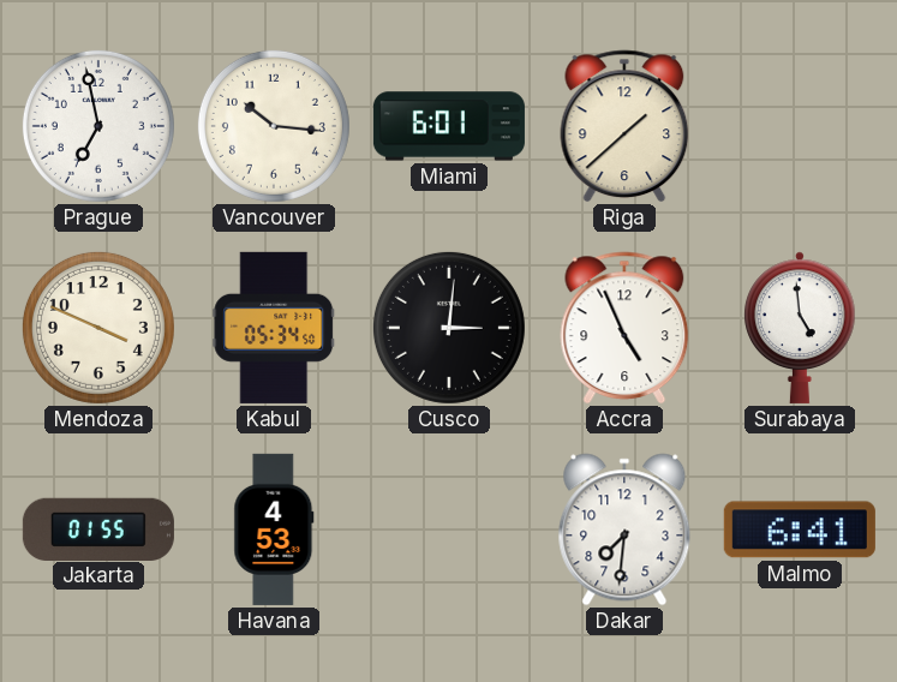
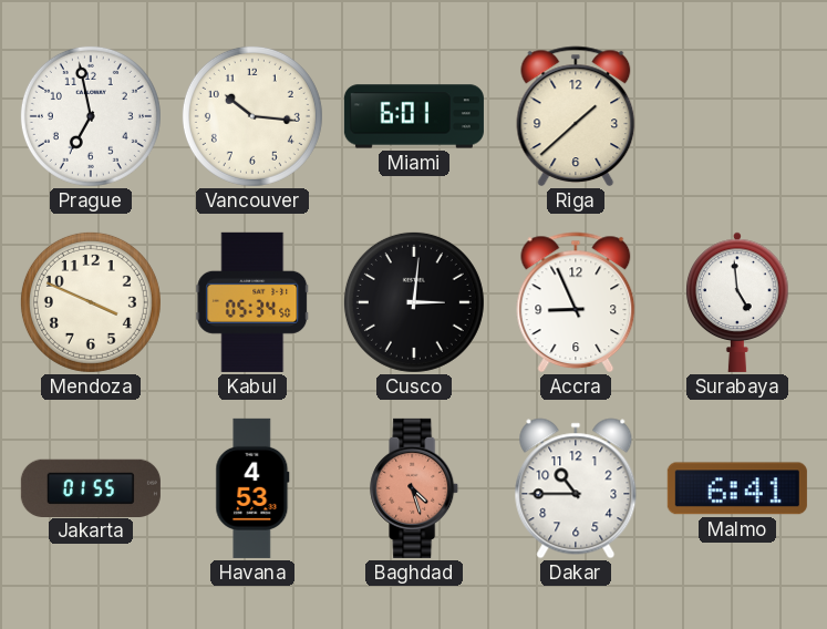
Accra: 4:56 -> 8:56
Baghdad: none -> 4:27
Dakar: 7:31 -> 10:45
